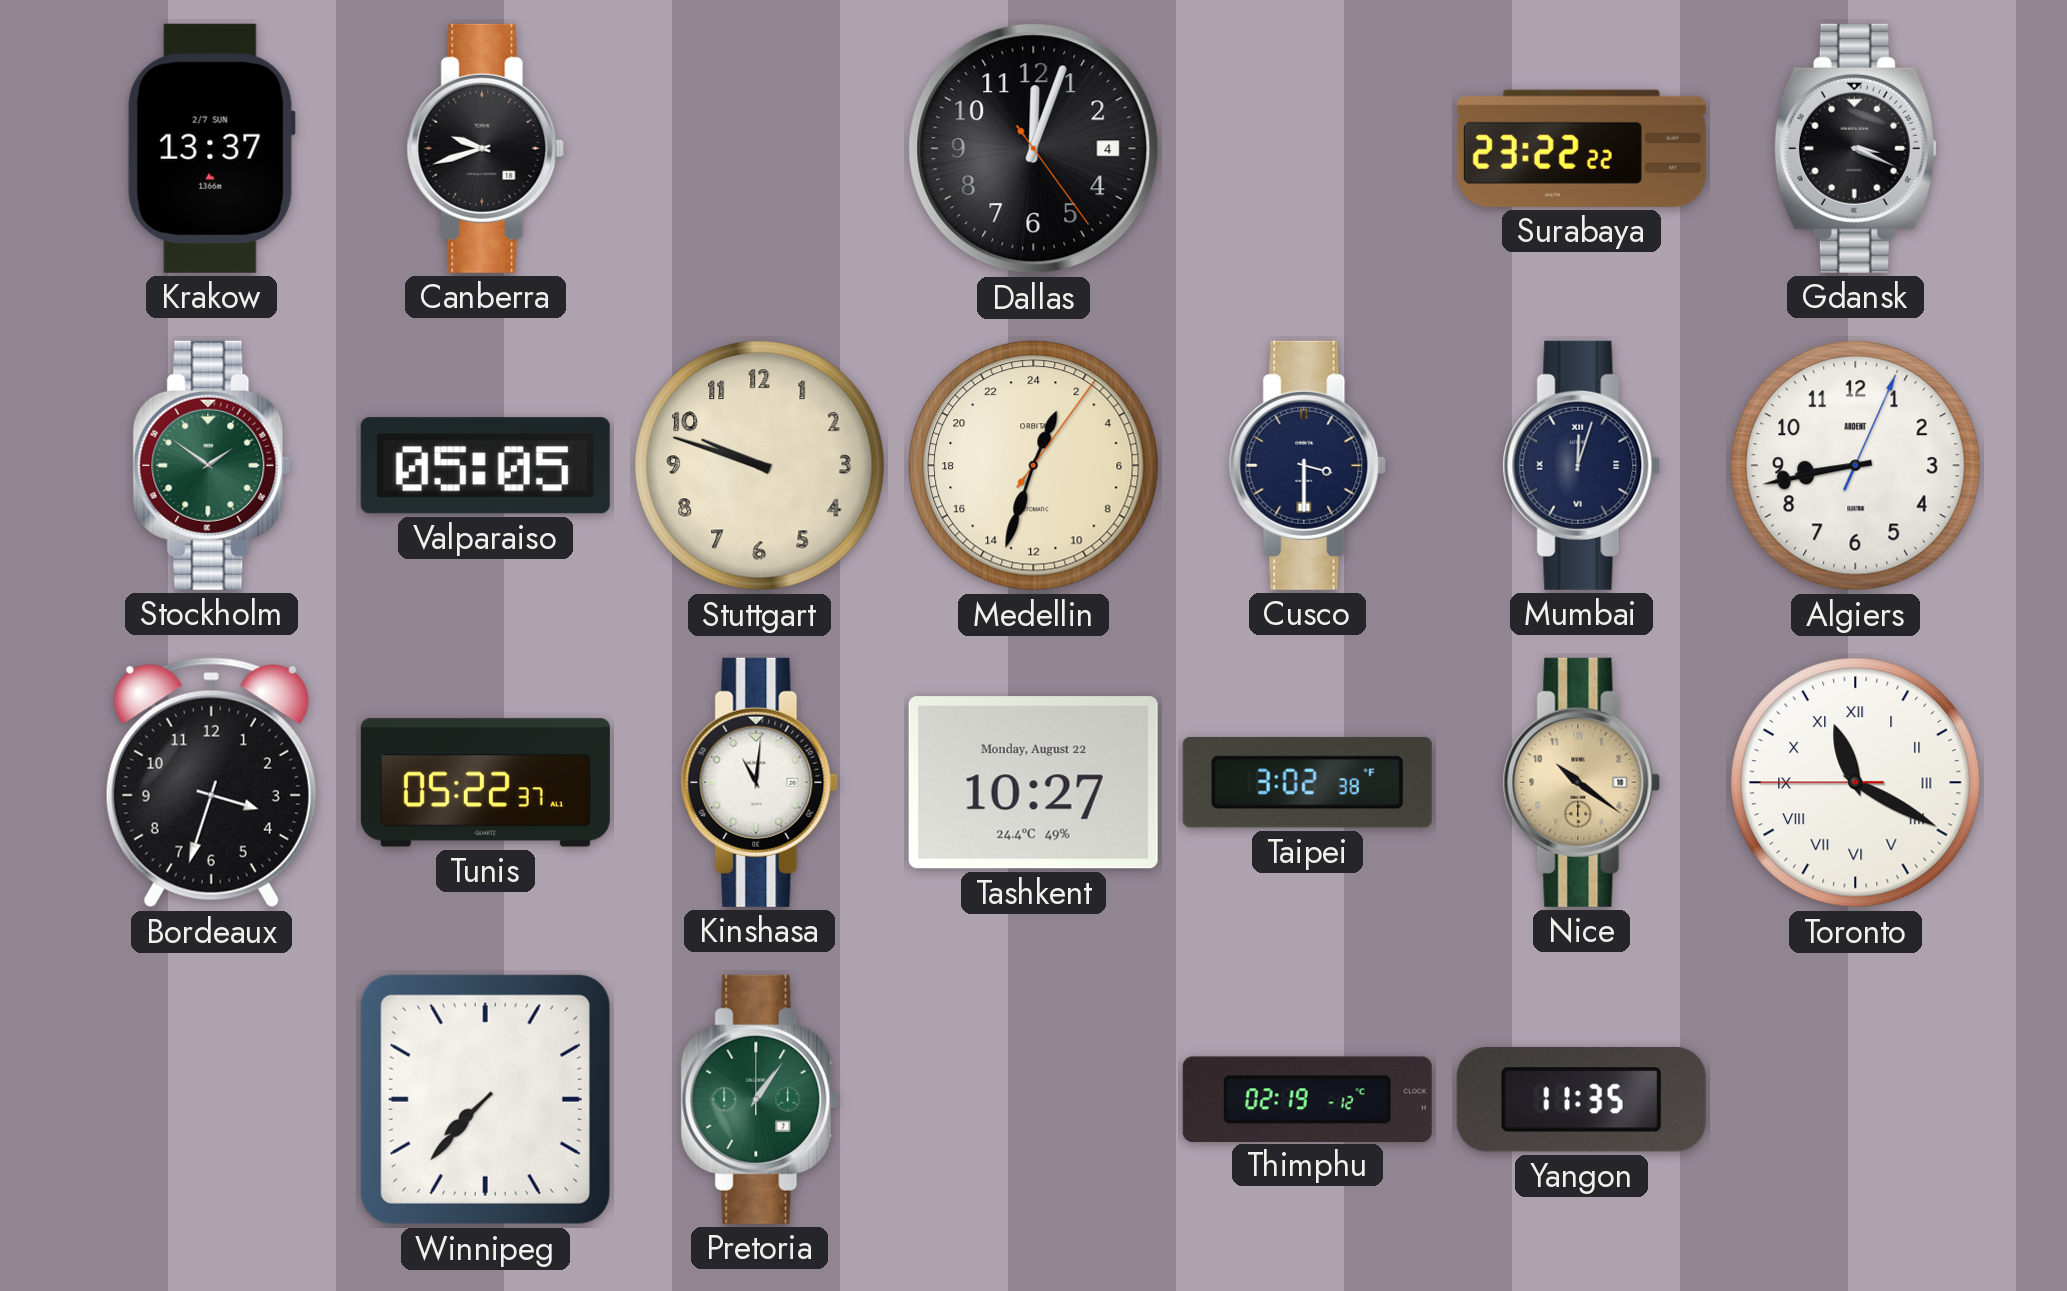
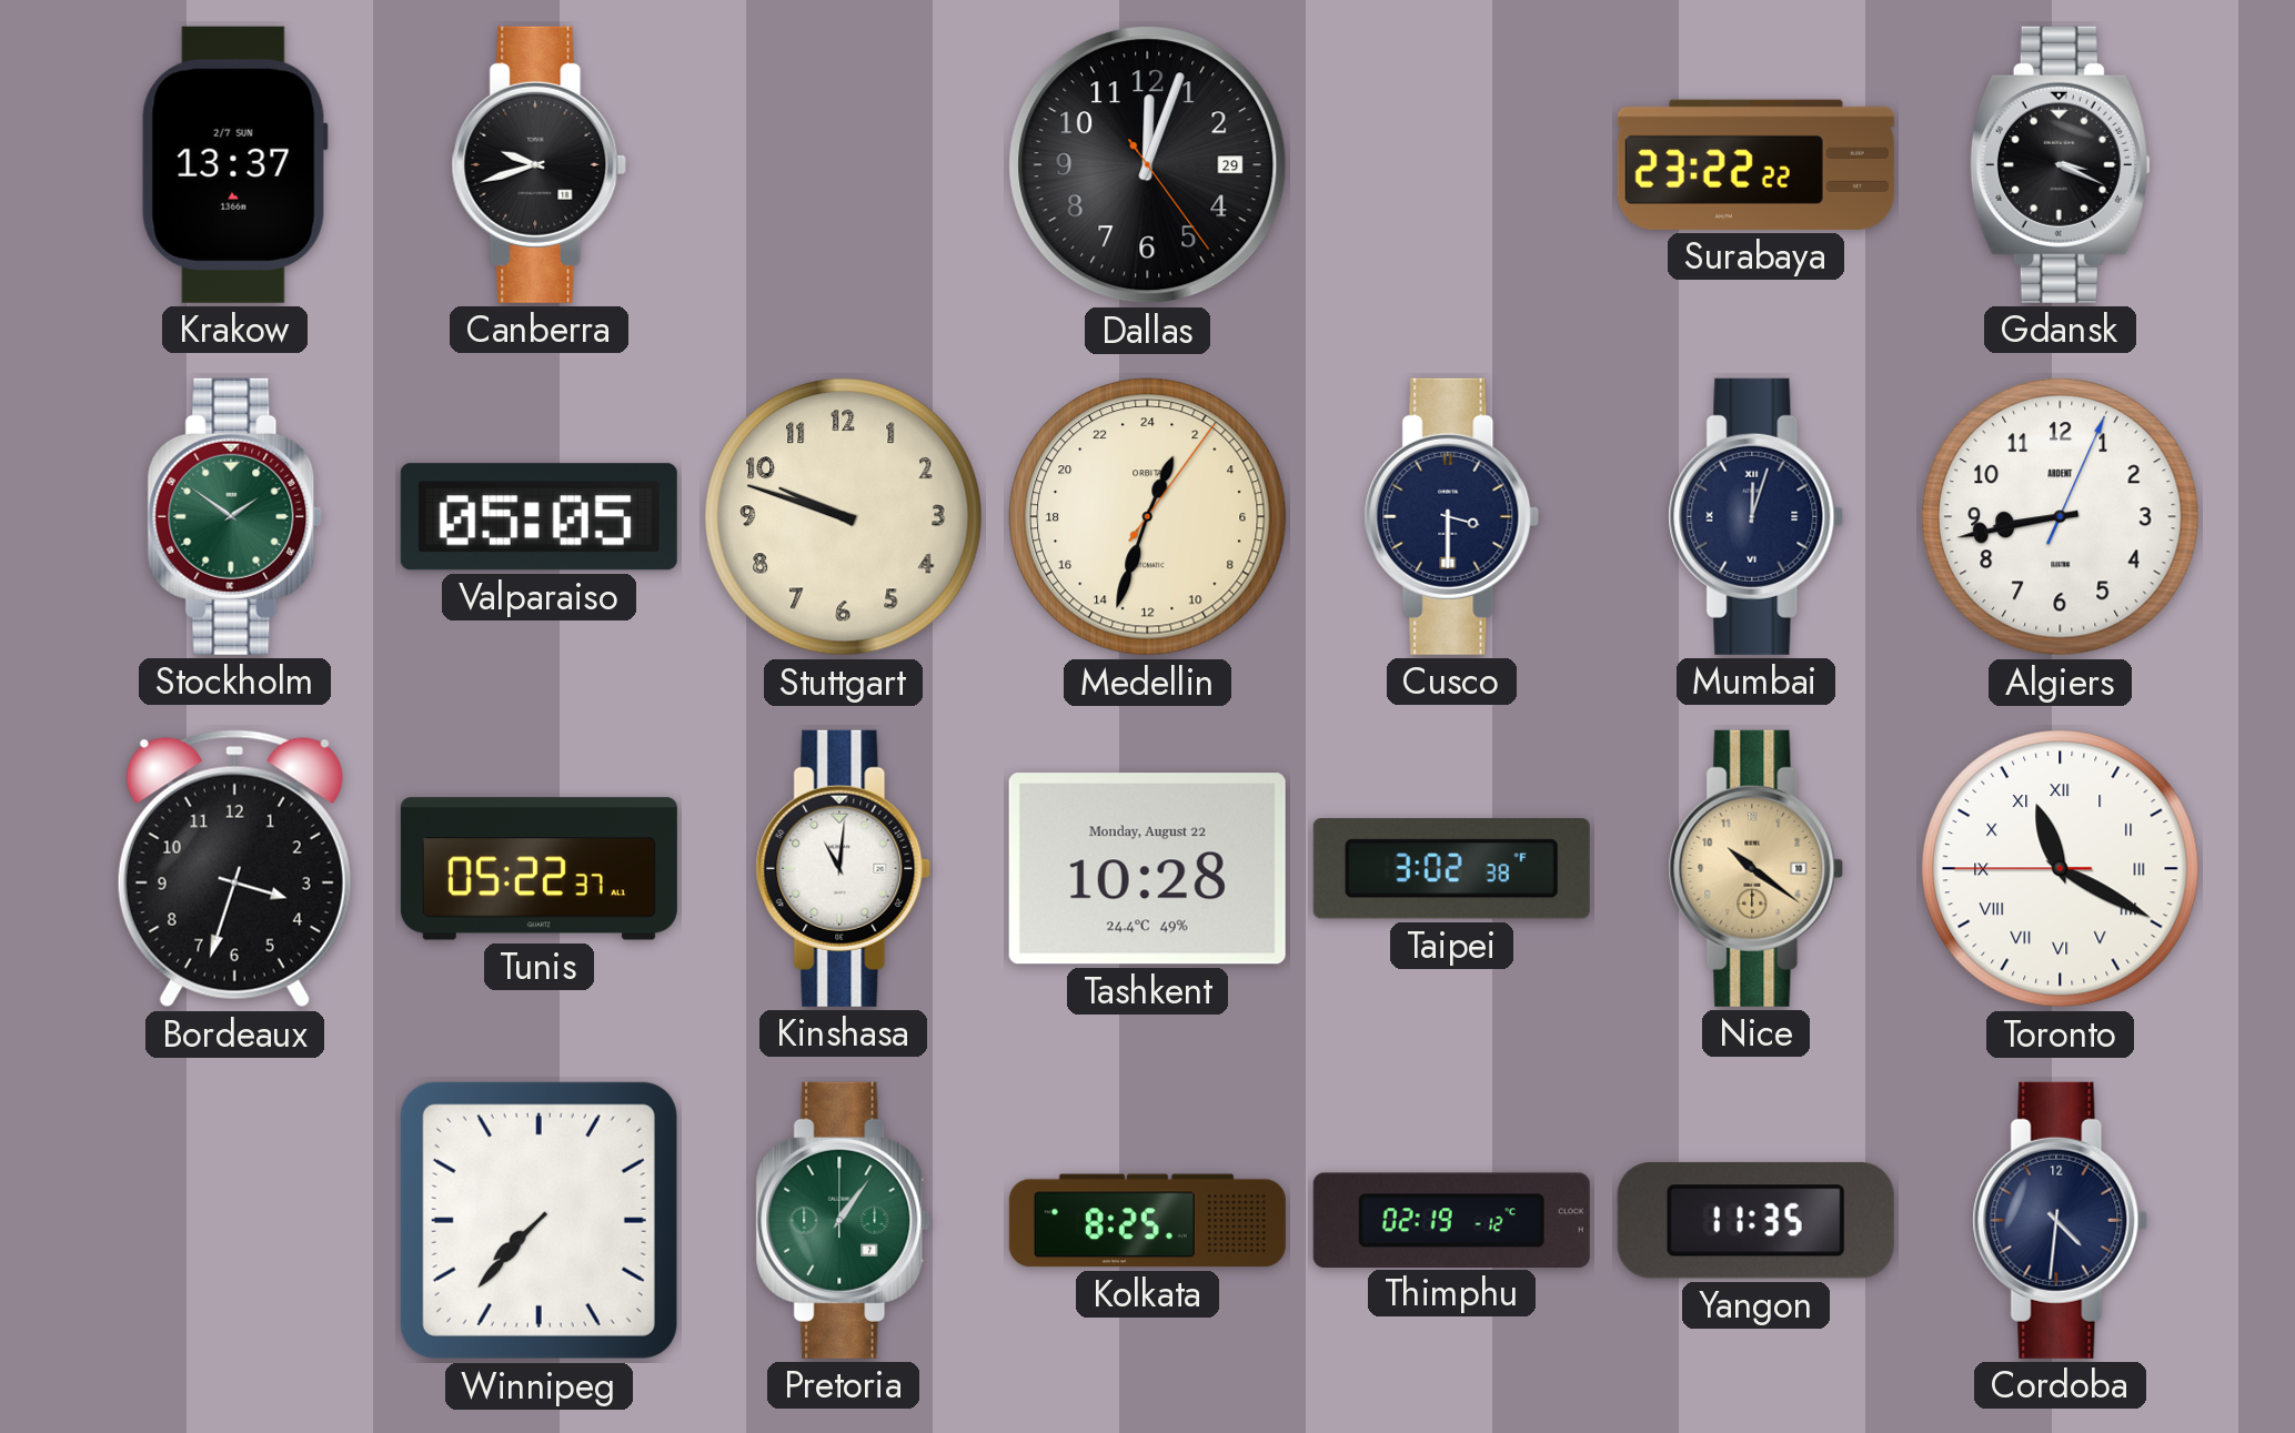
Dallas date: 4 -> 29
Tashkent: 10:27 -> 10:28
Kolkata: none -> 8:25
Cordoba: none -> 4:31
